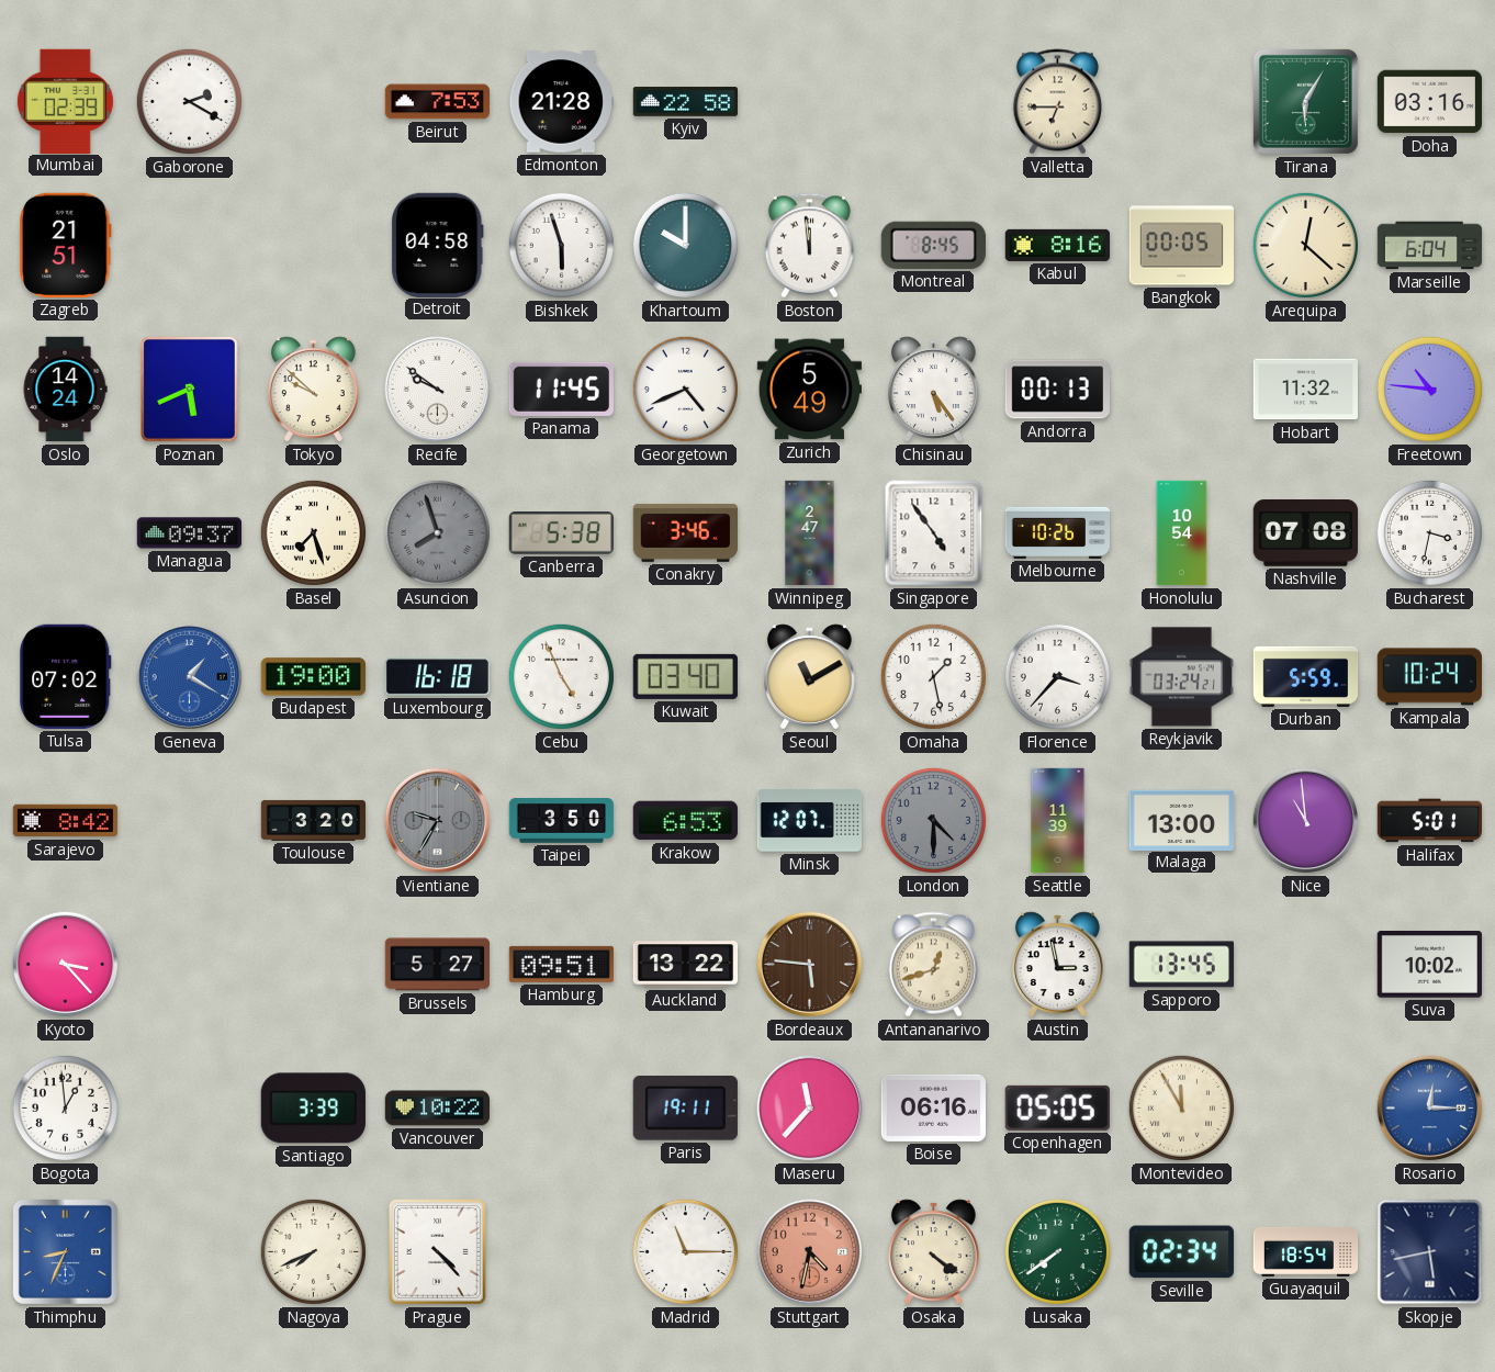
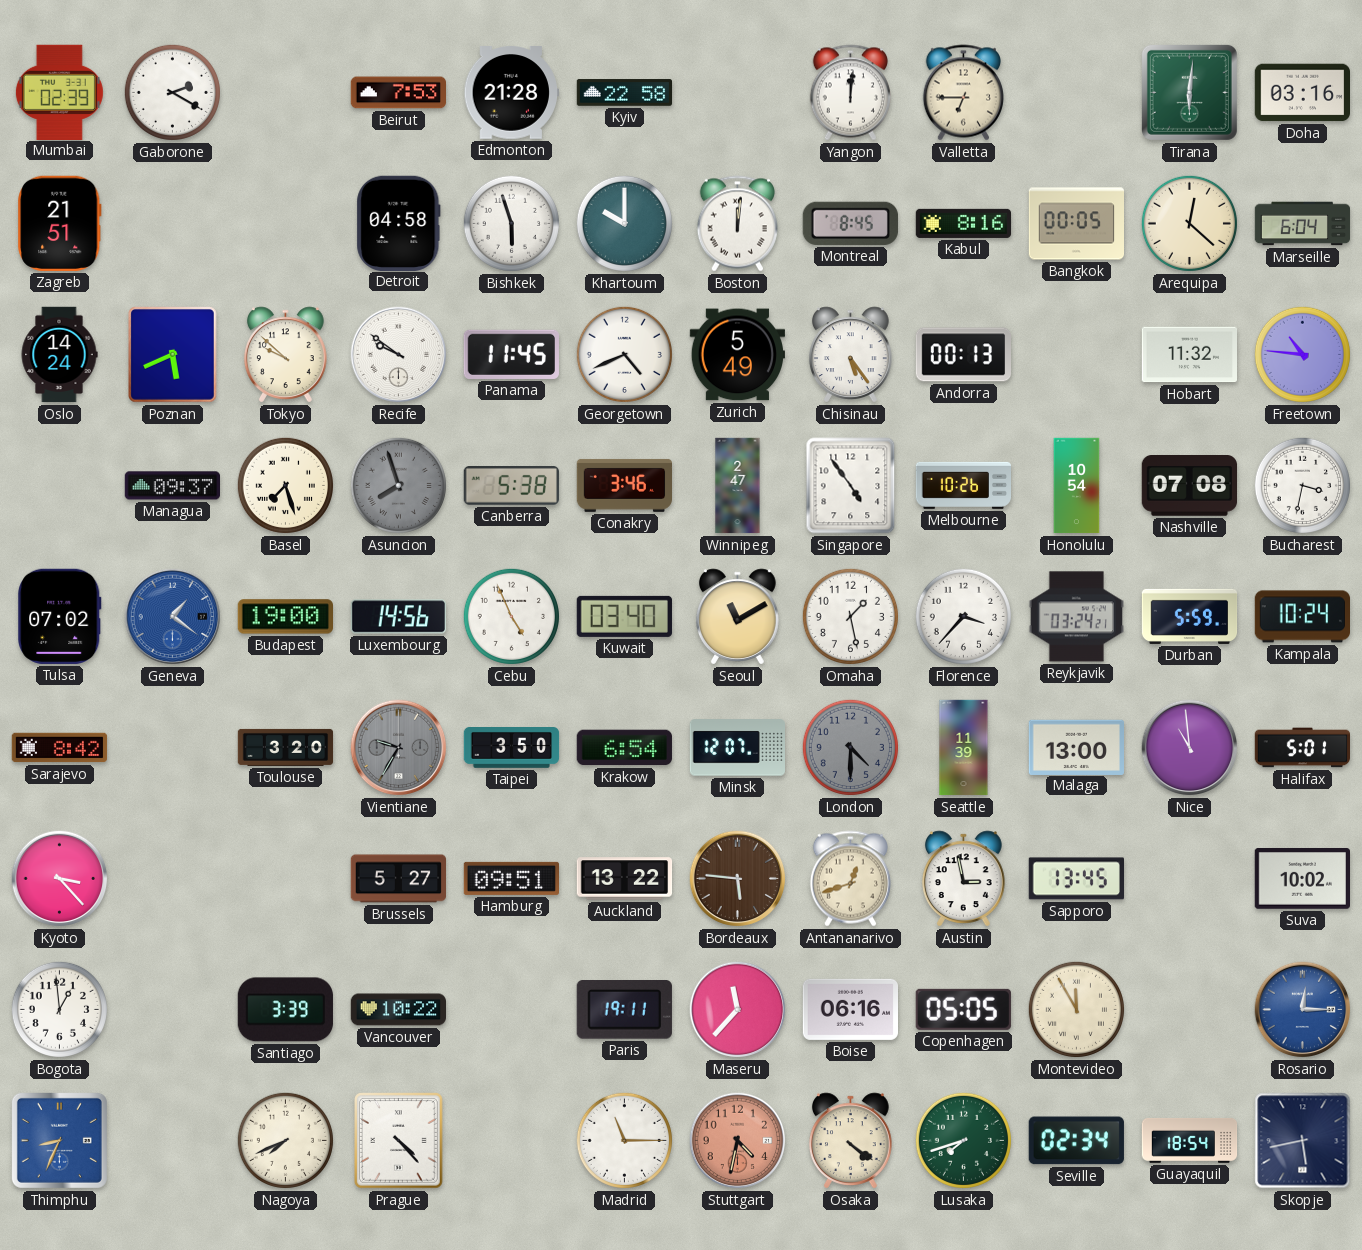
Yangon: none -> 12:01
Tirana: 6:05 -> 6:01
Boston: 11:59 -> 12:01
Geneva: 1:20 -> 1:21
Luxembourg: 16:18 -> 14:56
Krakow: 6:53 -> 6:54
Lusaka: 7:39 -> 7:42
